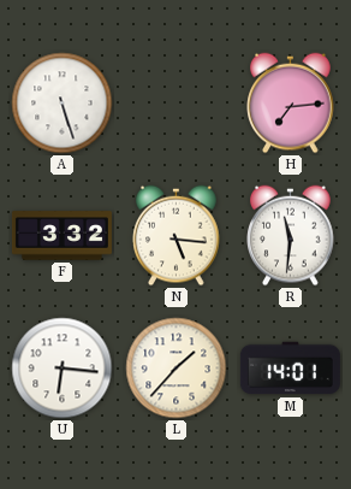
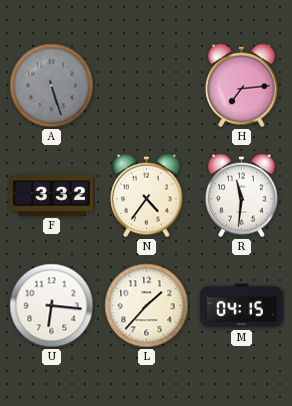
A dial: white -> grey
N: 5:16 -> 4:36
M: 14:01 -> 04:15
